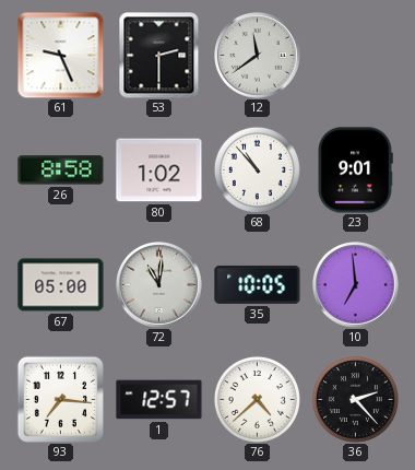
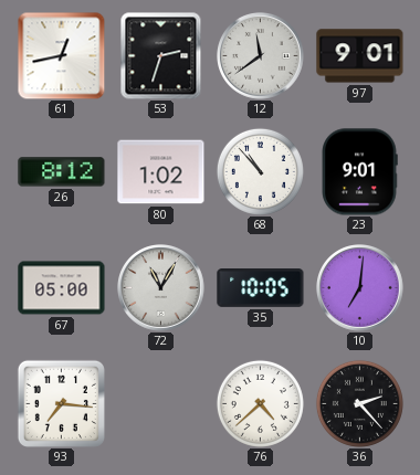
61: 9:26 -> 12:43
53: 2:30 -> 2:33
97: none -> 9:01
26: 8:58 -> 8:12
72: 11:01 -> 11:05
10: 6:59 -> 7:01
1: 12:57 -> none
